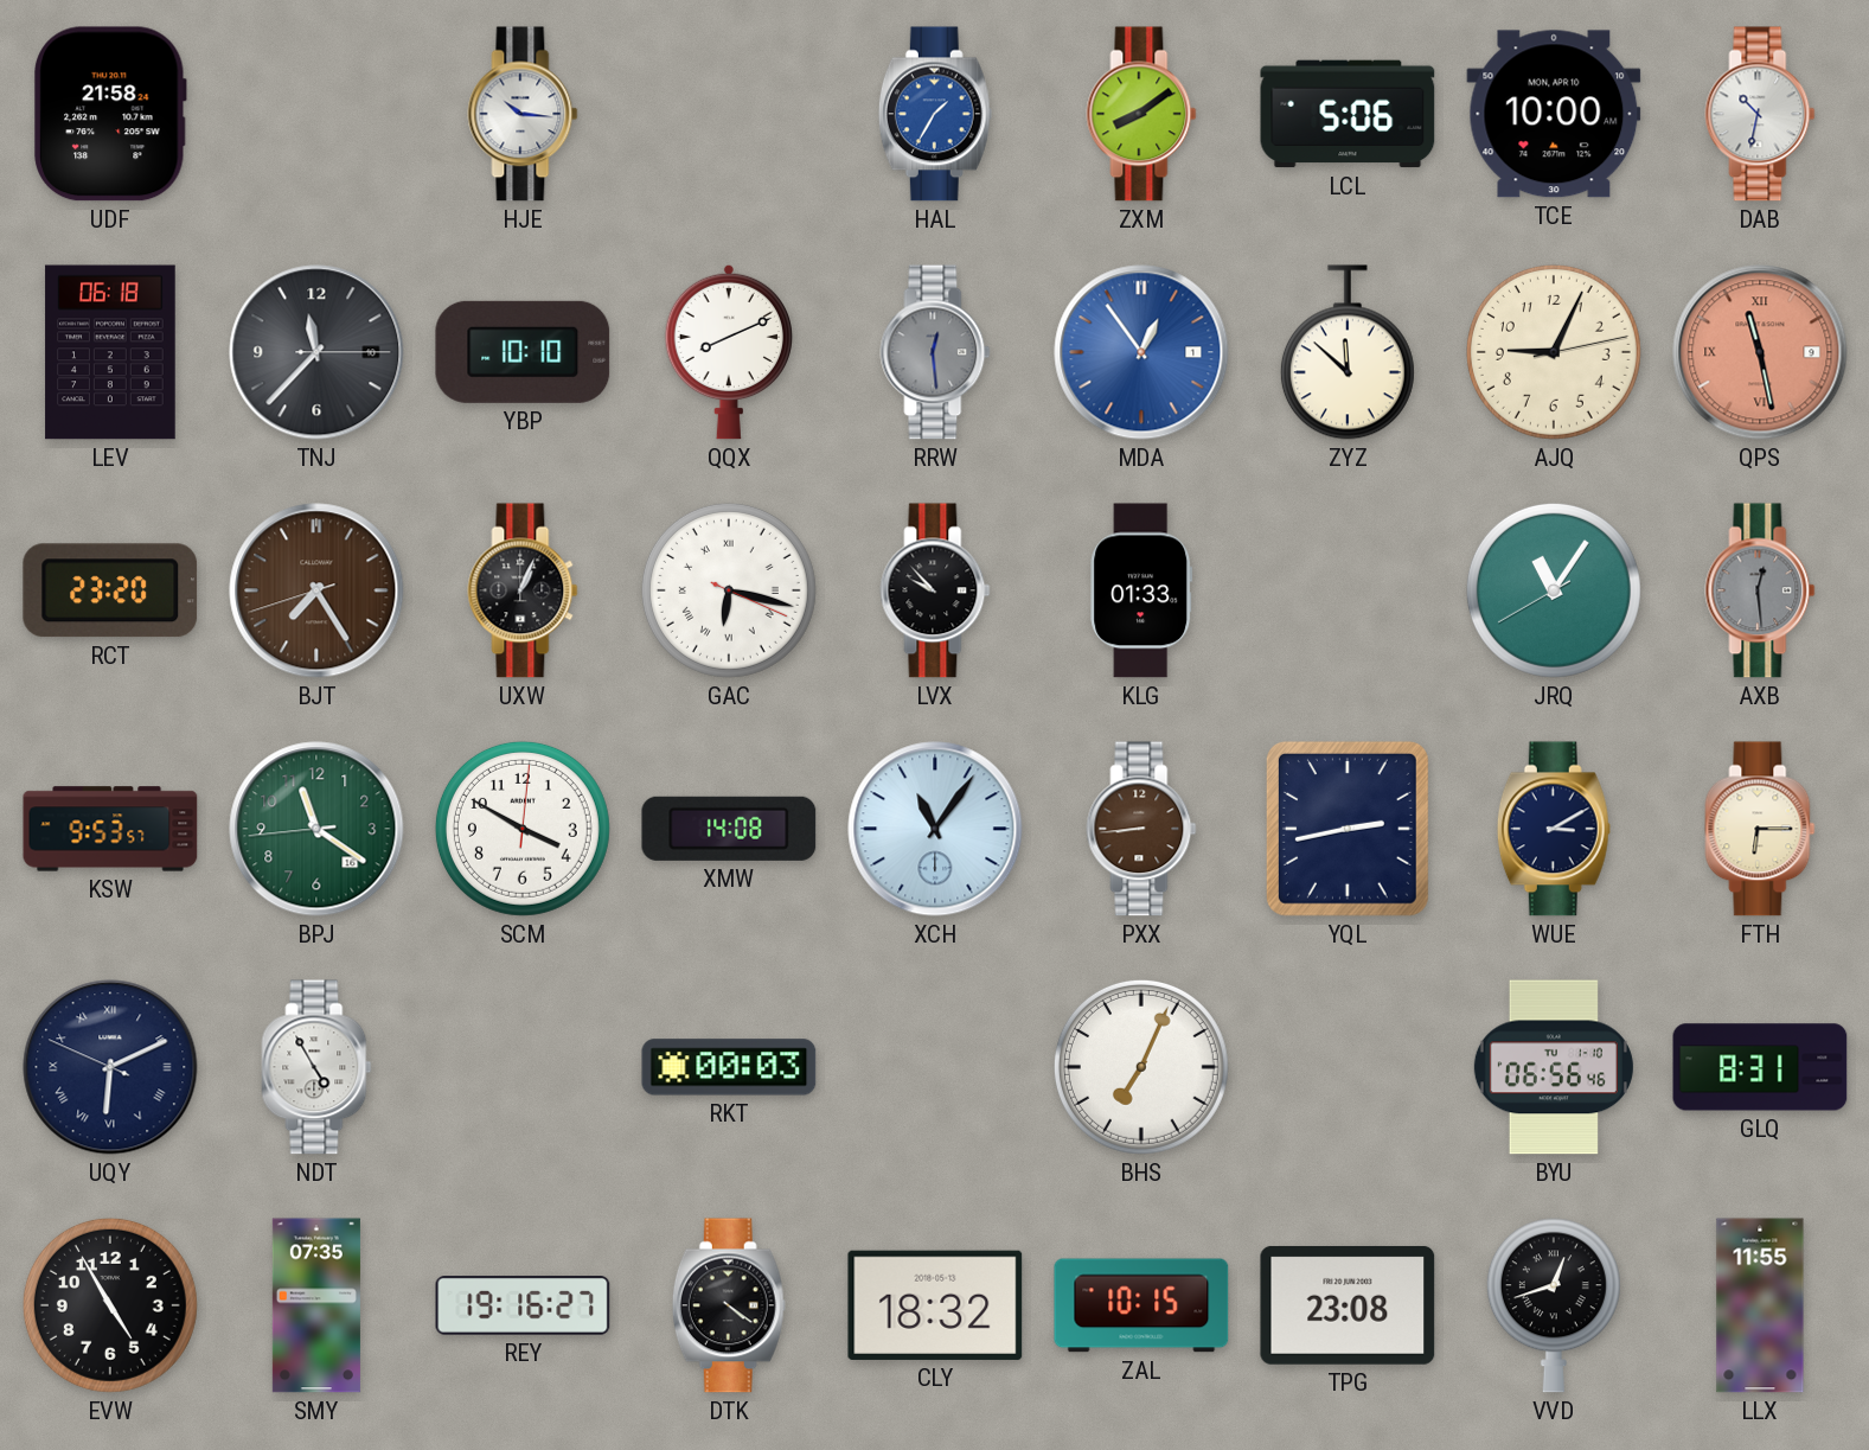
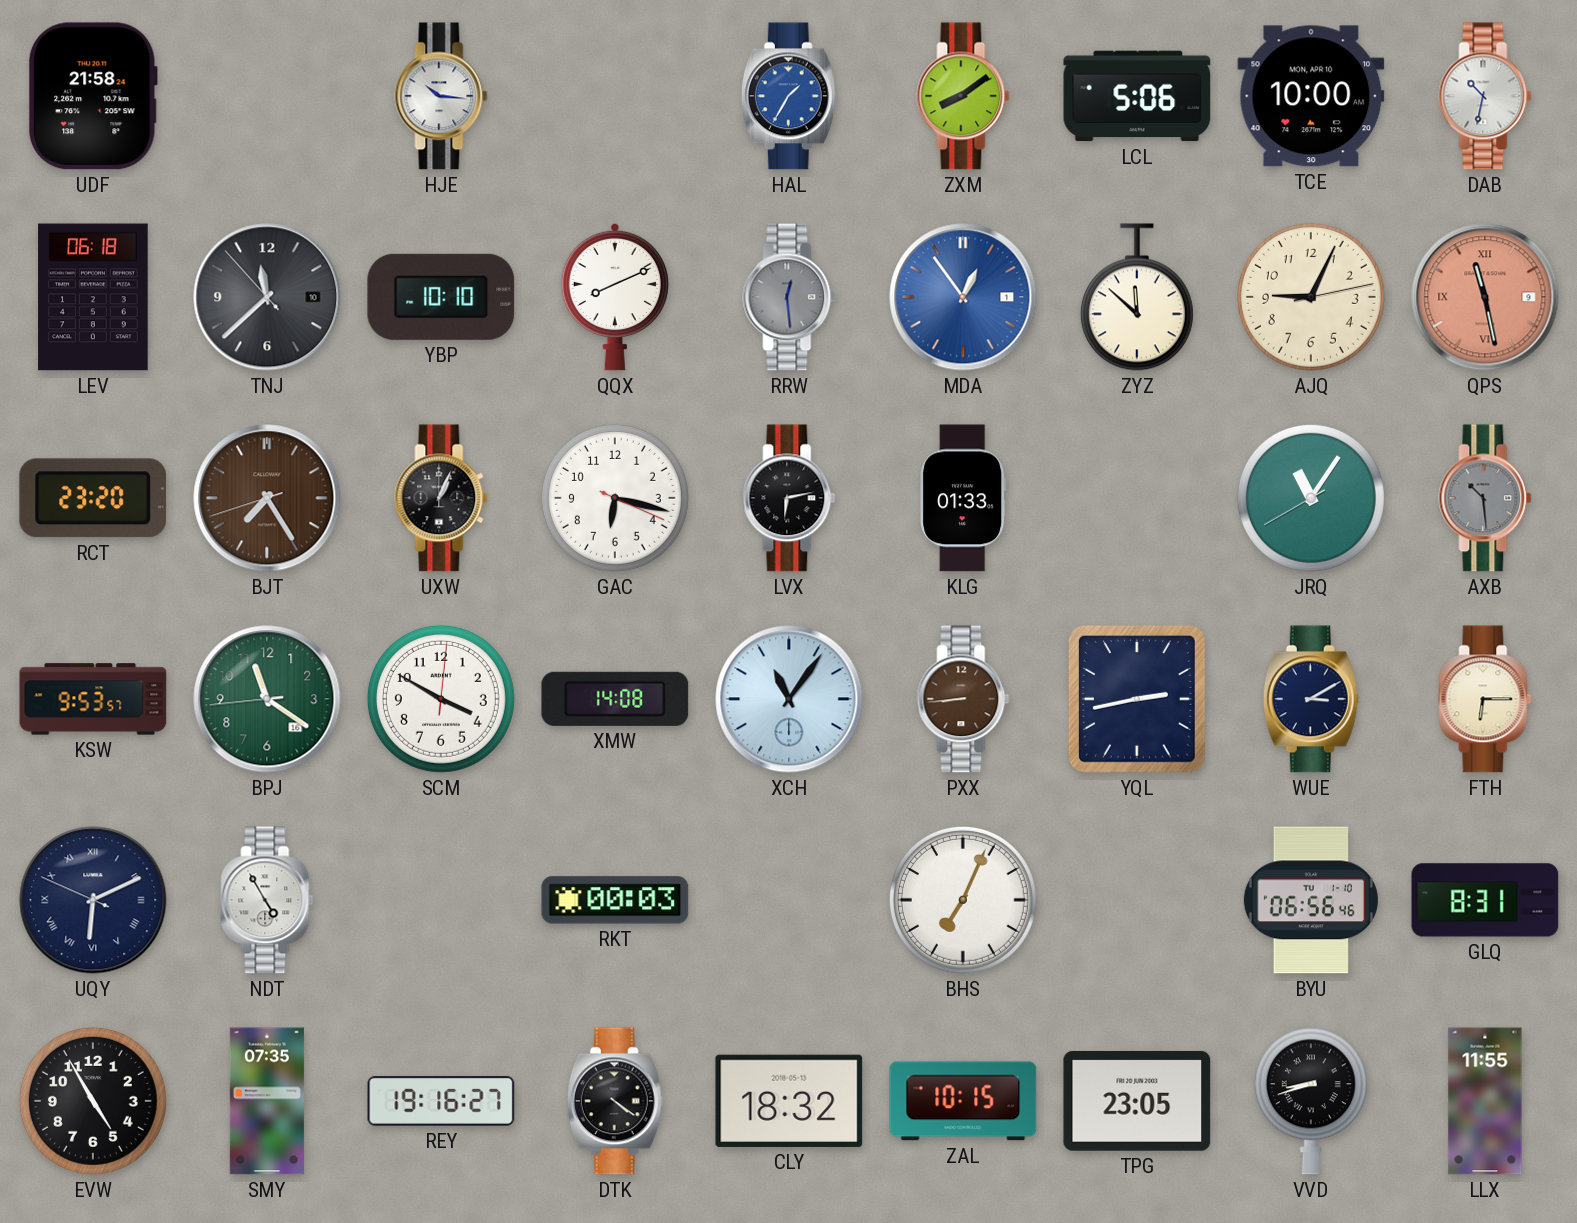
TNJ: 11:37:15 -> 11:37:53
GAC numerals: Roman -> Arabic
LVX: 9:53 -> 6:13
AXB: 12:29 -> 10:29
TPG: 23:08 -> 23:05
VVD: 12:42 -> 8:42
